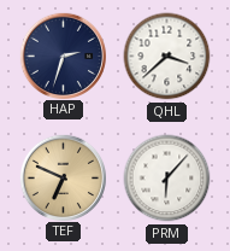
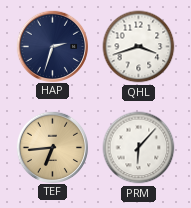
QHL: 3:38 -> 3:42
TEF: 6:49 -> 6:44
